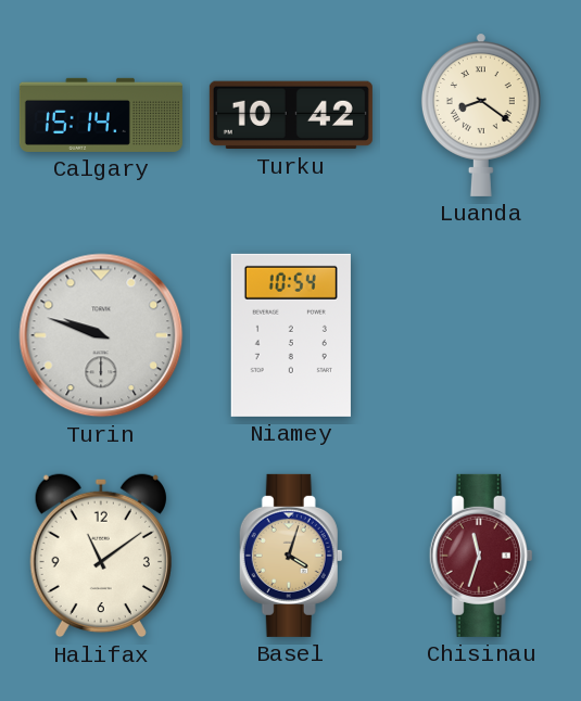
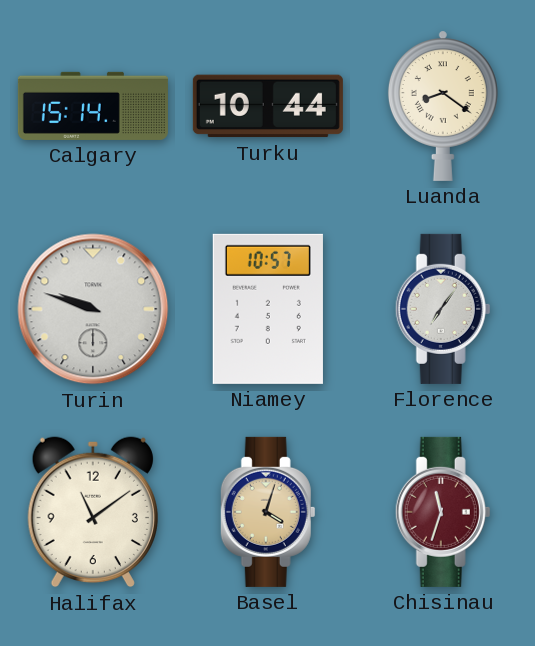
Turku: 10:42 -> 10:44
Niamey: 10:54 -> 10:57
Florence: none -> 7:06
